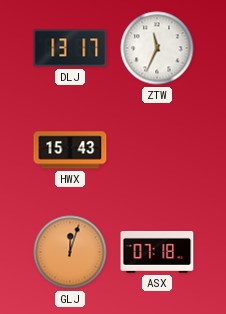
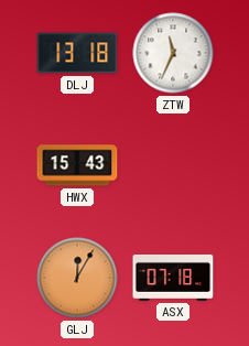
DLJ: 13:17 -> 13:18
GLJ: 12:03 -> 12:05
